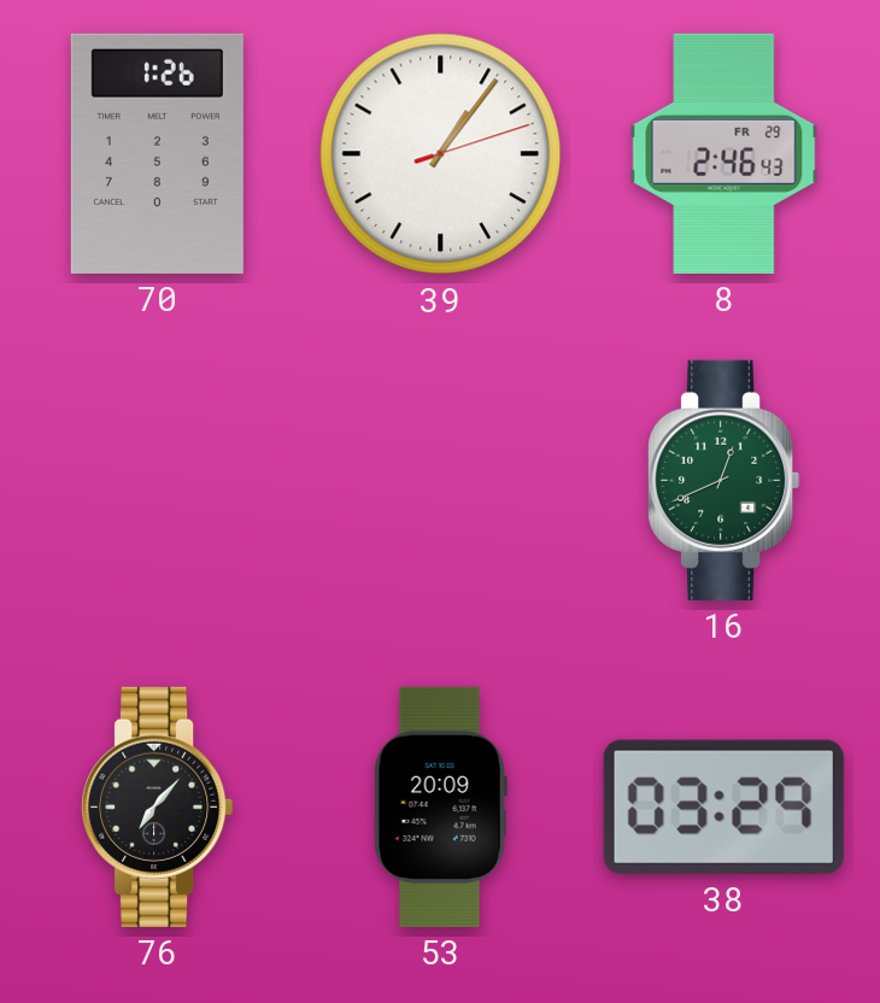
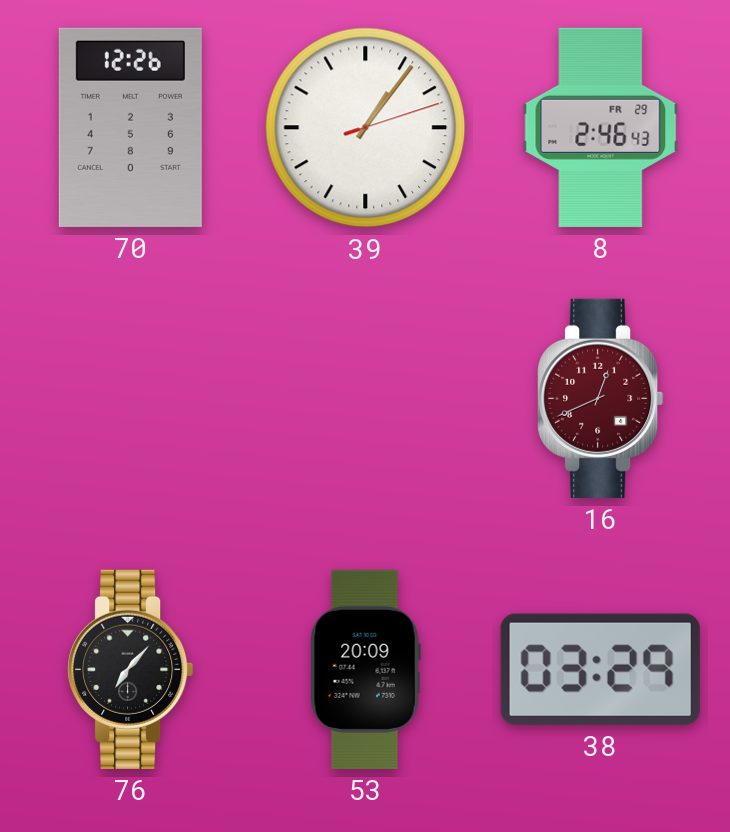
70: 1:26 -> 12:26
16 dial: green -> burgundy
